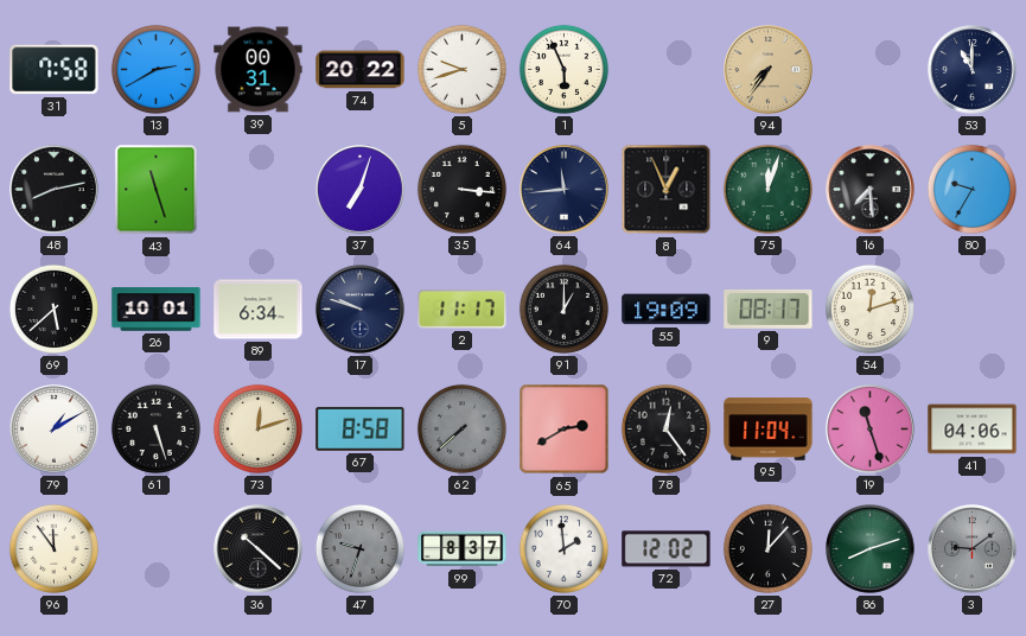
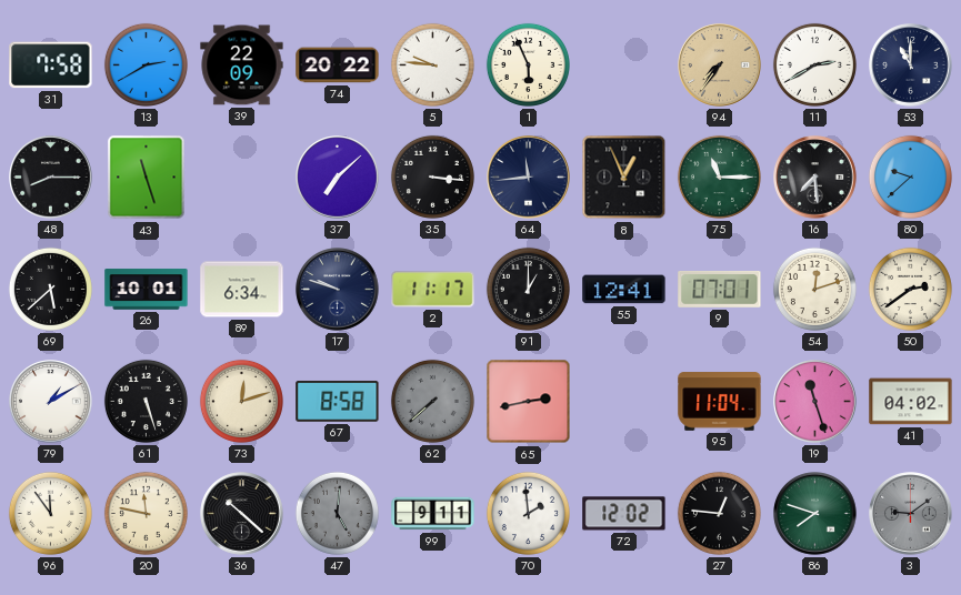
39: 00:31 -> 22:09
5: 9:42 -> 9:46
11: none -> 2:40
48: 8:13 -> 8:15
37: 7:03 -> 7:08
75: 12:03 -> 11:15
80: 9:35 -> 9:38
55: 19:09 -> 12:41
9: 08:17 -> 07:01
50: none -> 2:39
65: 2:40 -> 2:43
78: 12:24 -> none
41: 04:06 -> 04:02
20: none -> 11:47
47: 9:33 -> 5:01
99: 8:37 -> 9:11
27: 12:07 -> 12:46
86: 8:12 -> 7:48
